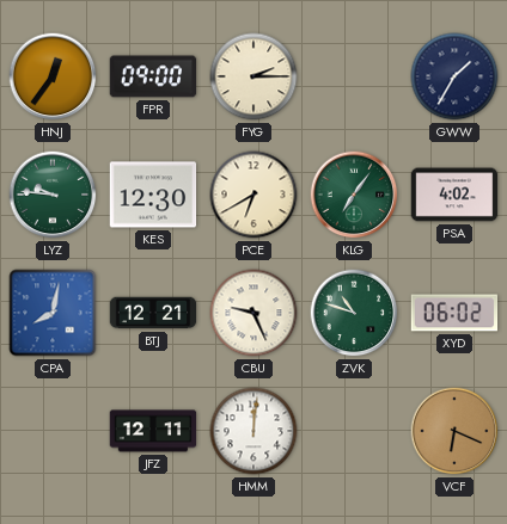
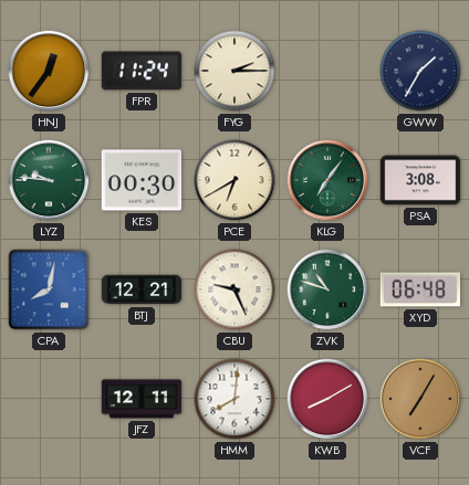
FPR: 09:00 -> 11:24
KES: 12:30 -> 00:30
PSA: 4:02 -> 3:08
XYD: 06:02 -> 06:48
HMM: 12:01 -> 8:01
KWB: none -> 8:10
VCF: 6:19 -> 7:05
